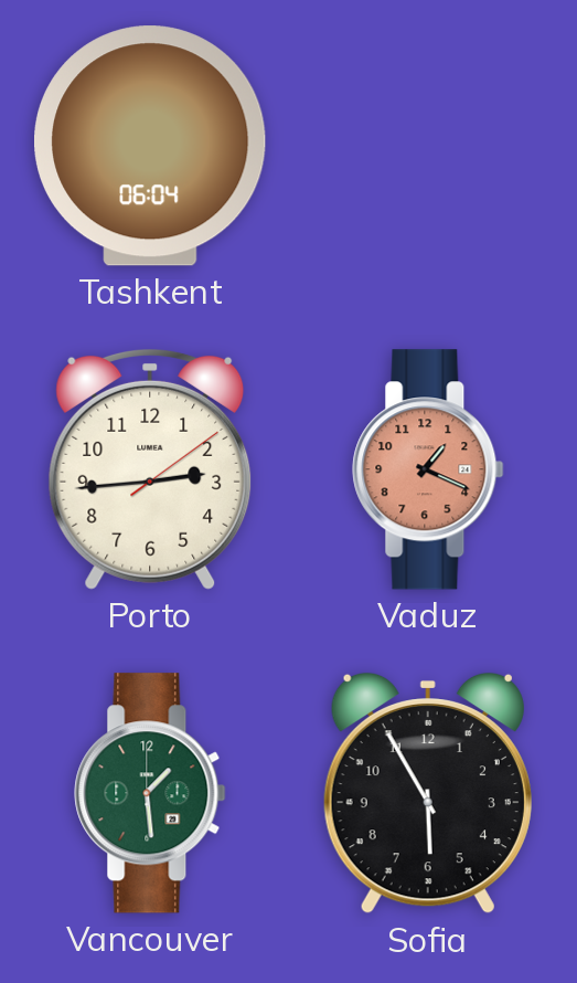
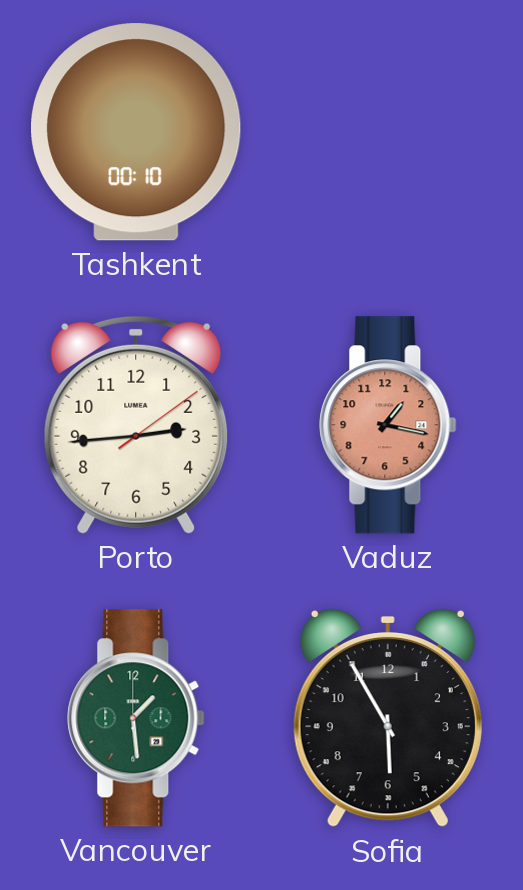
Tashkent: 06:04 -> 00:10
Vaduz: 1:19 -> 1:17
